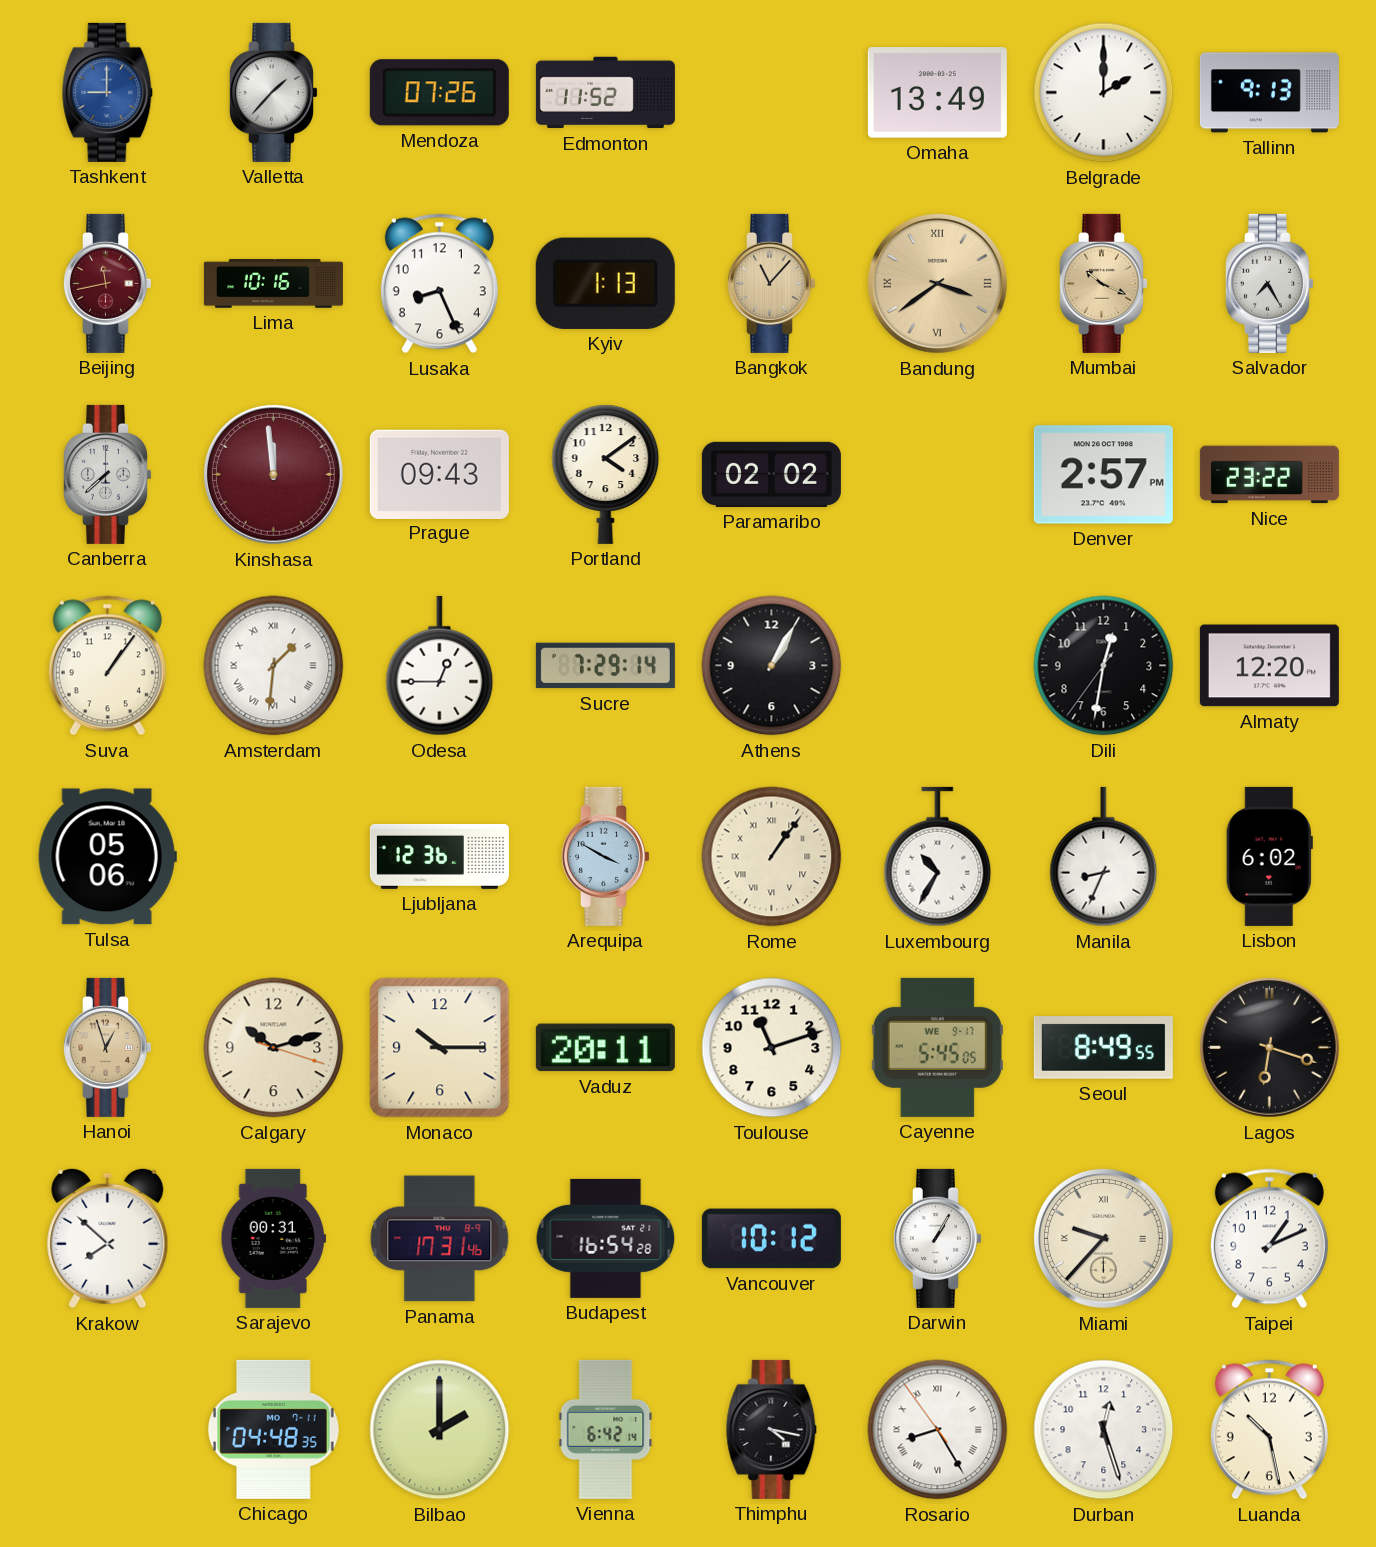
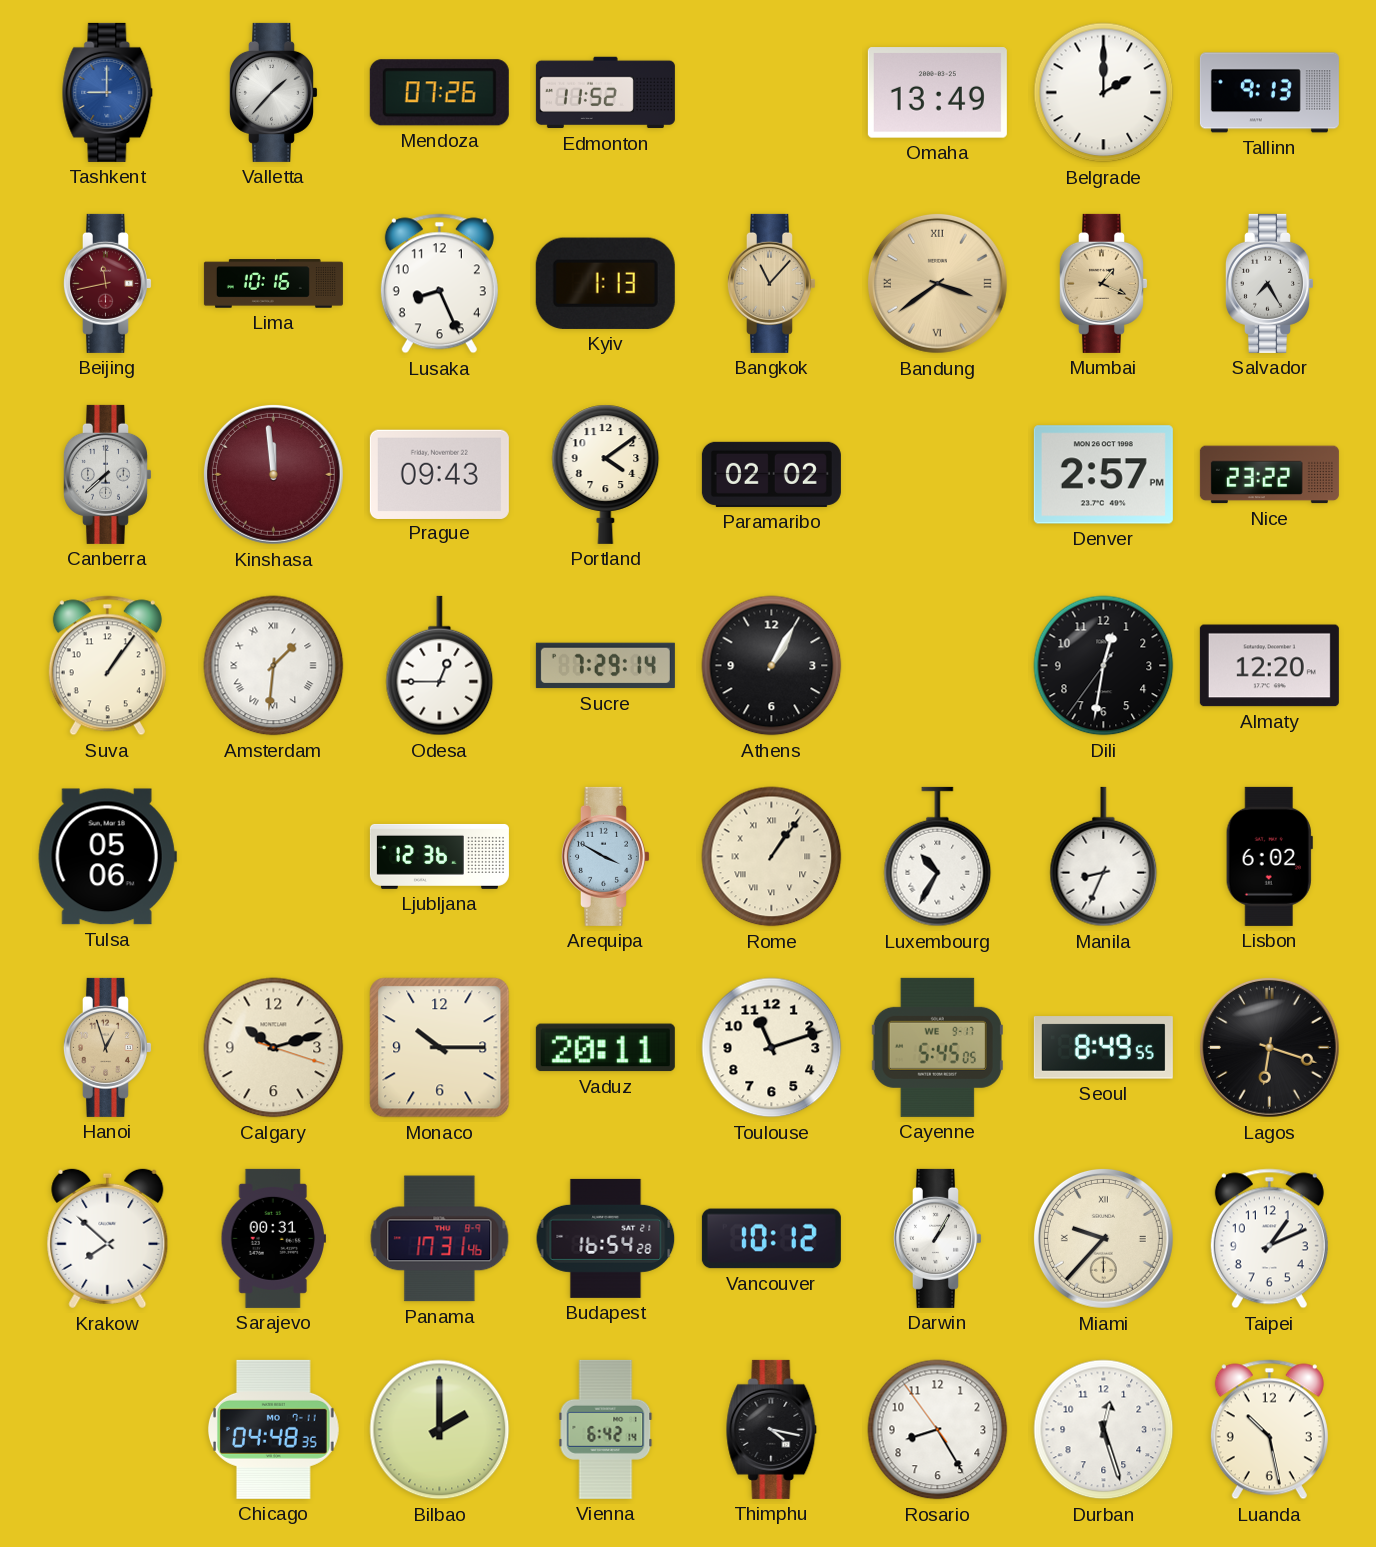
Mumbai: 10:19 -> 1:19
Rosario numerals: Roman -> Arabic
